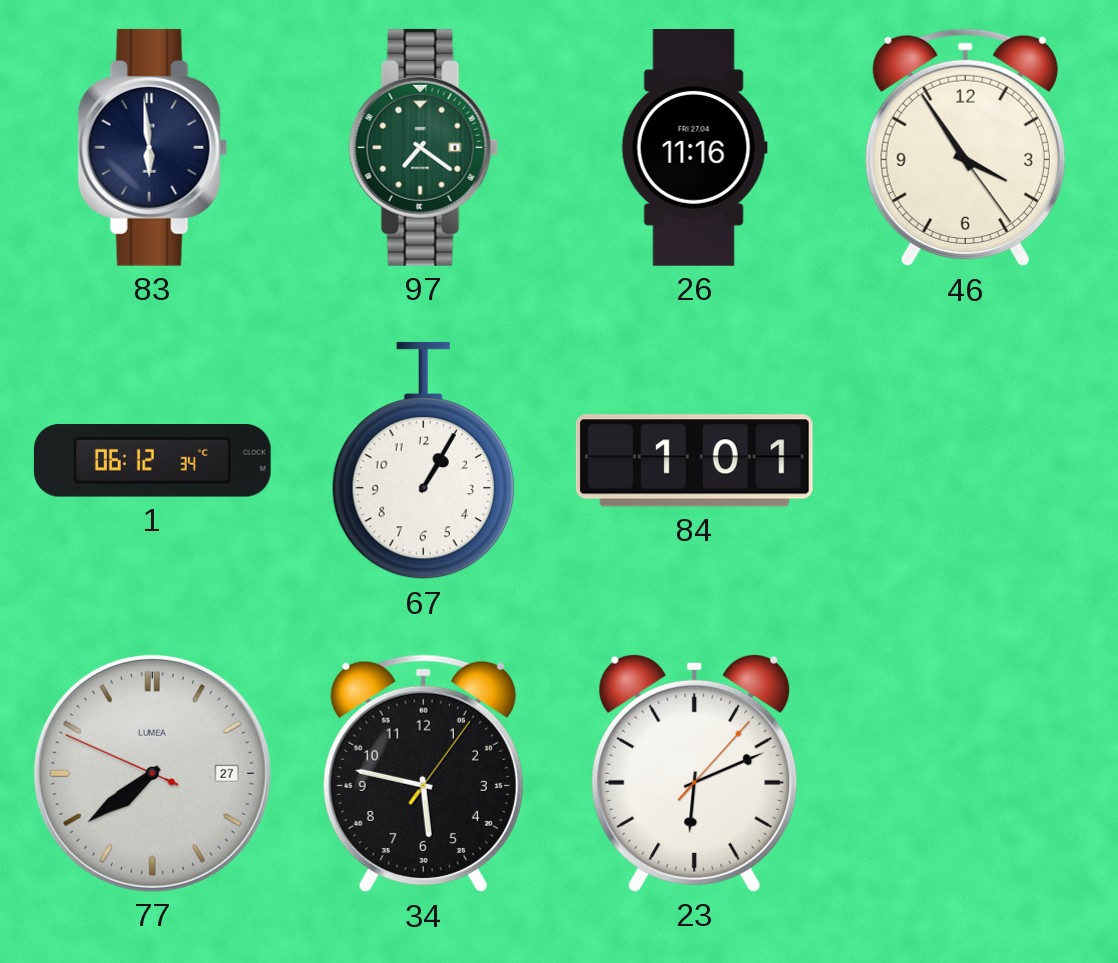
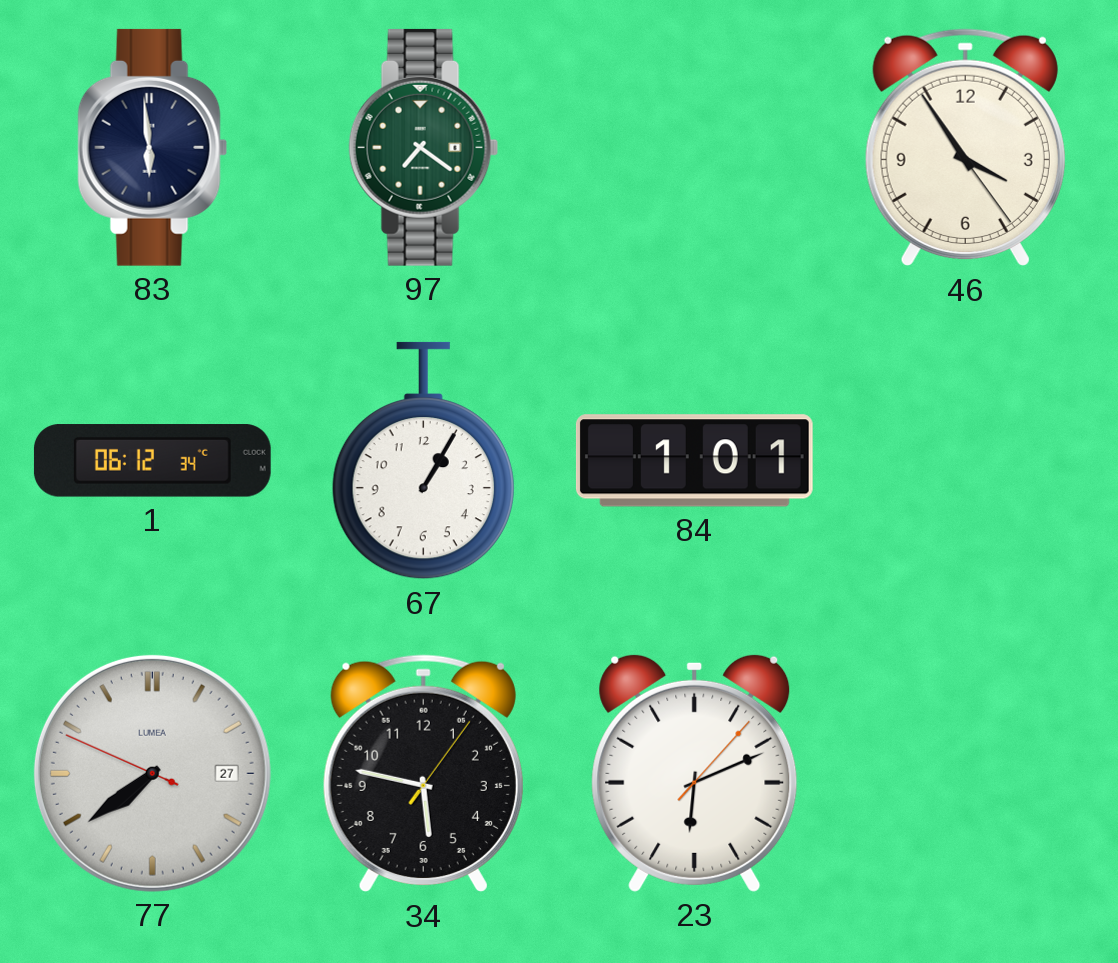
26: 11:16 -> none
